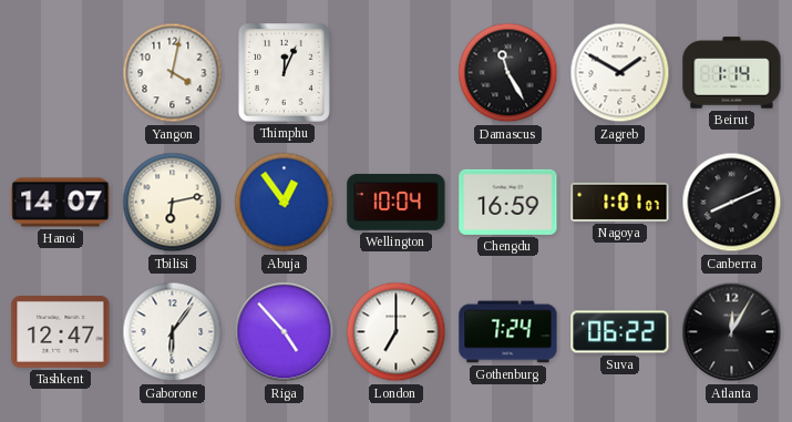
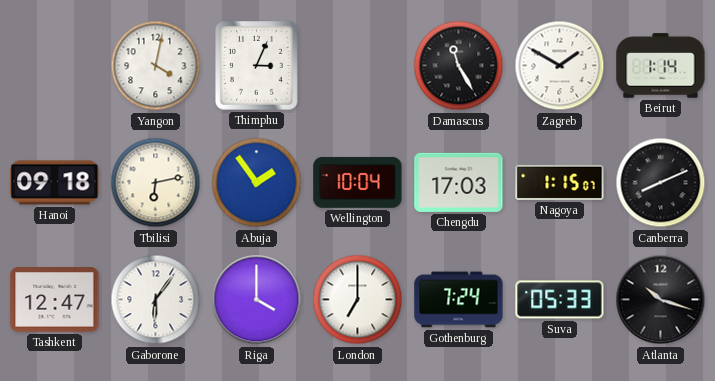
Thimphu: 12:04 -> 3:04
Hanoi: 14:07 -> 09:18
Abuja: 12:54 -> 1:54
Chengdu: 16:59 -> 17:03
Nagoya: 1:01 -> 1:15
Riga: 4:53 -> 4:00
Suva: 06:22 -> 05:33
Atlanta: 12:05 -> 10:18
